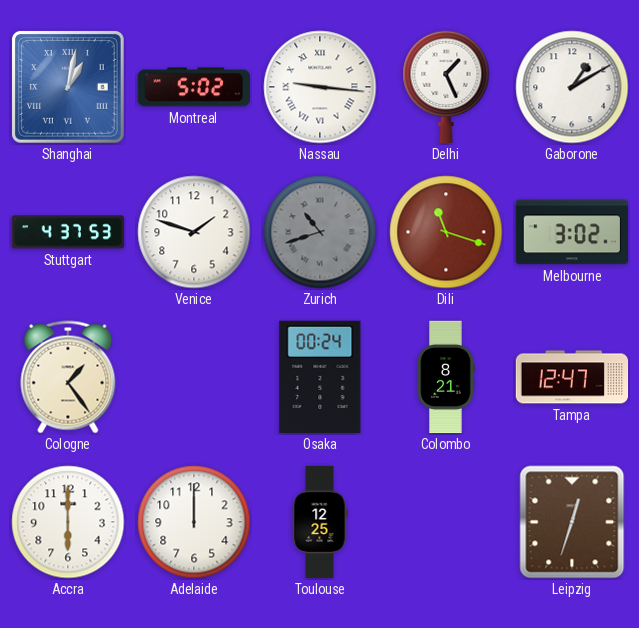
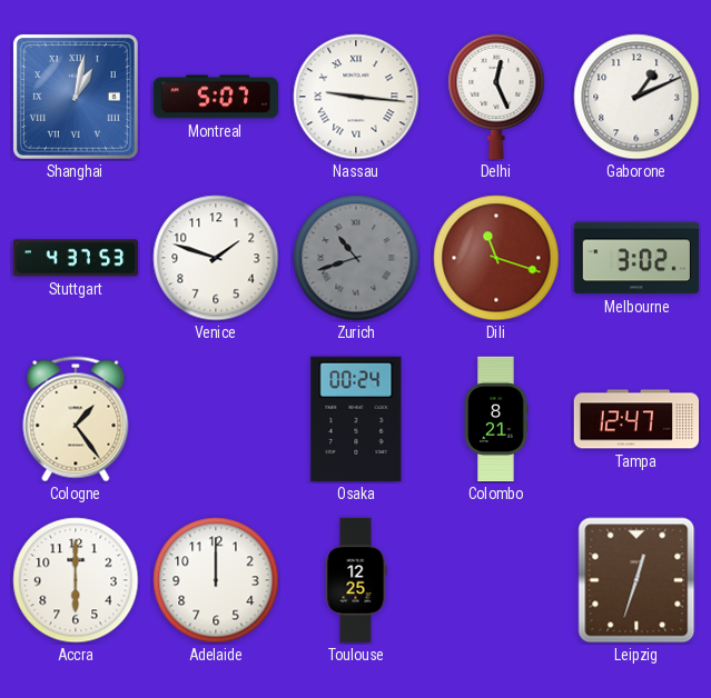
Montreal: 5:02 -> 5:07
Delhi: 1:26 -> 12:26
Gaborone: 1:10 -> 1:11
